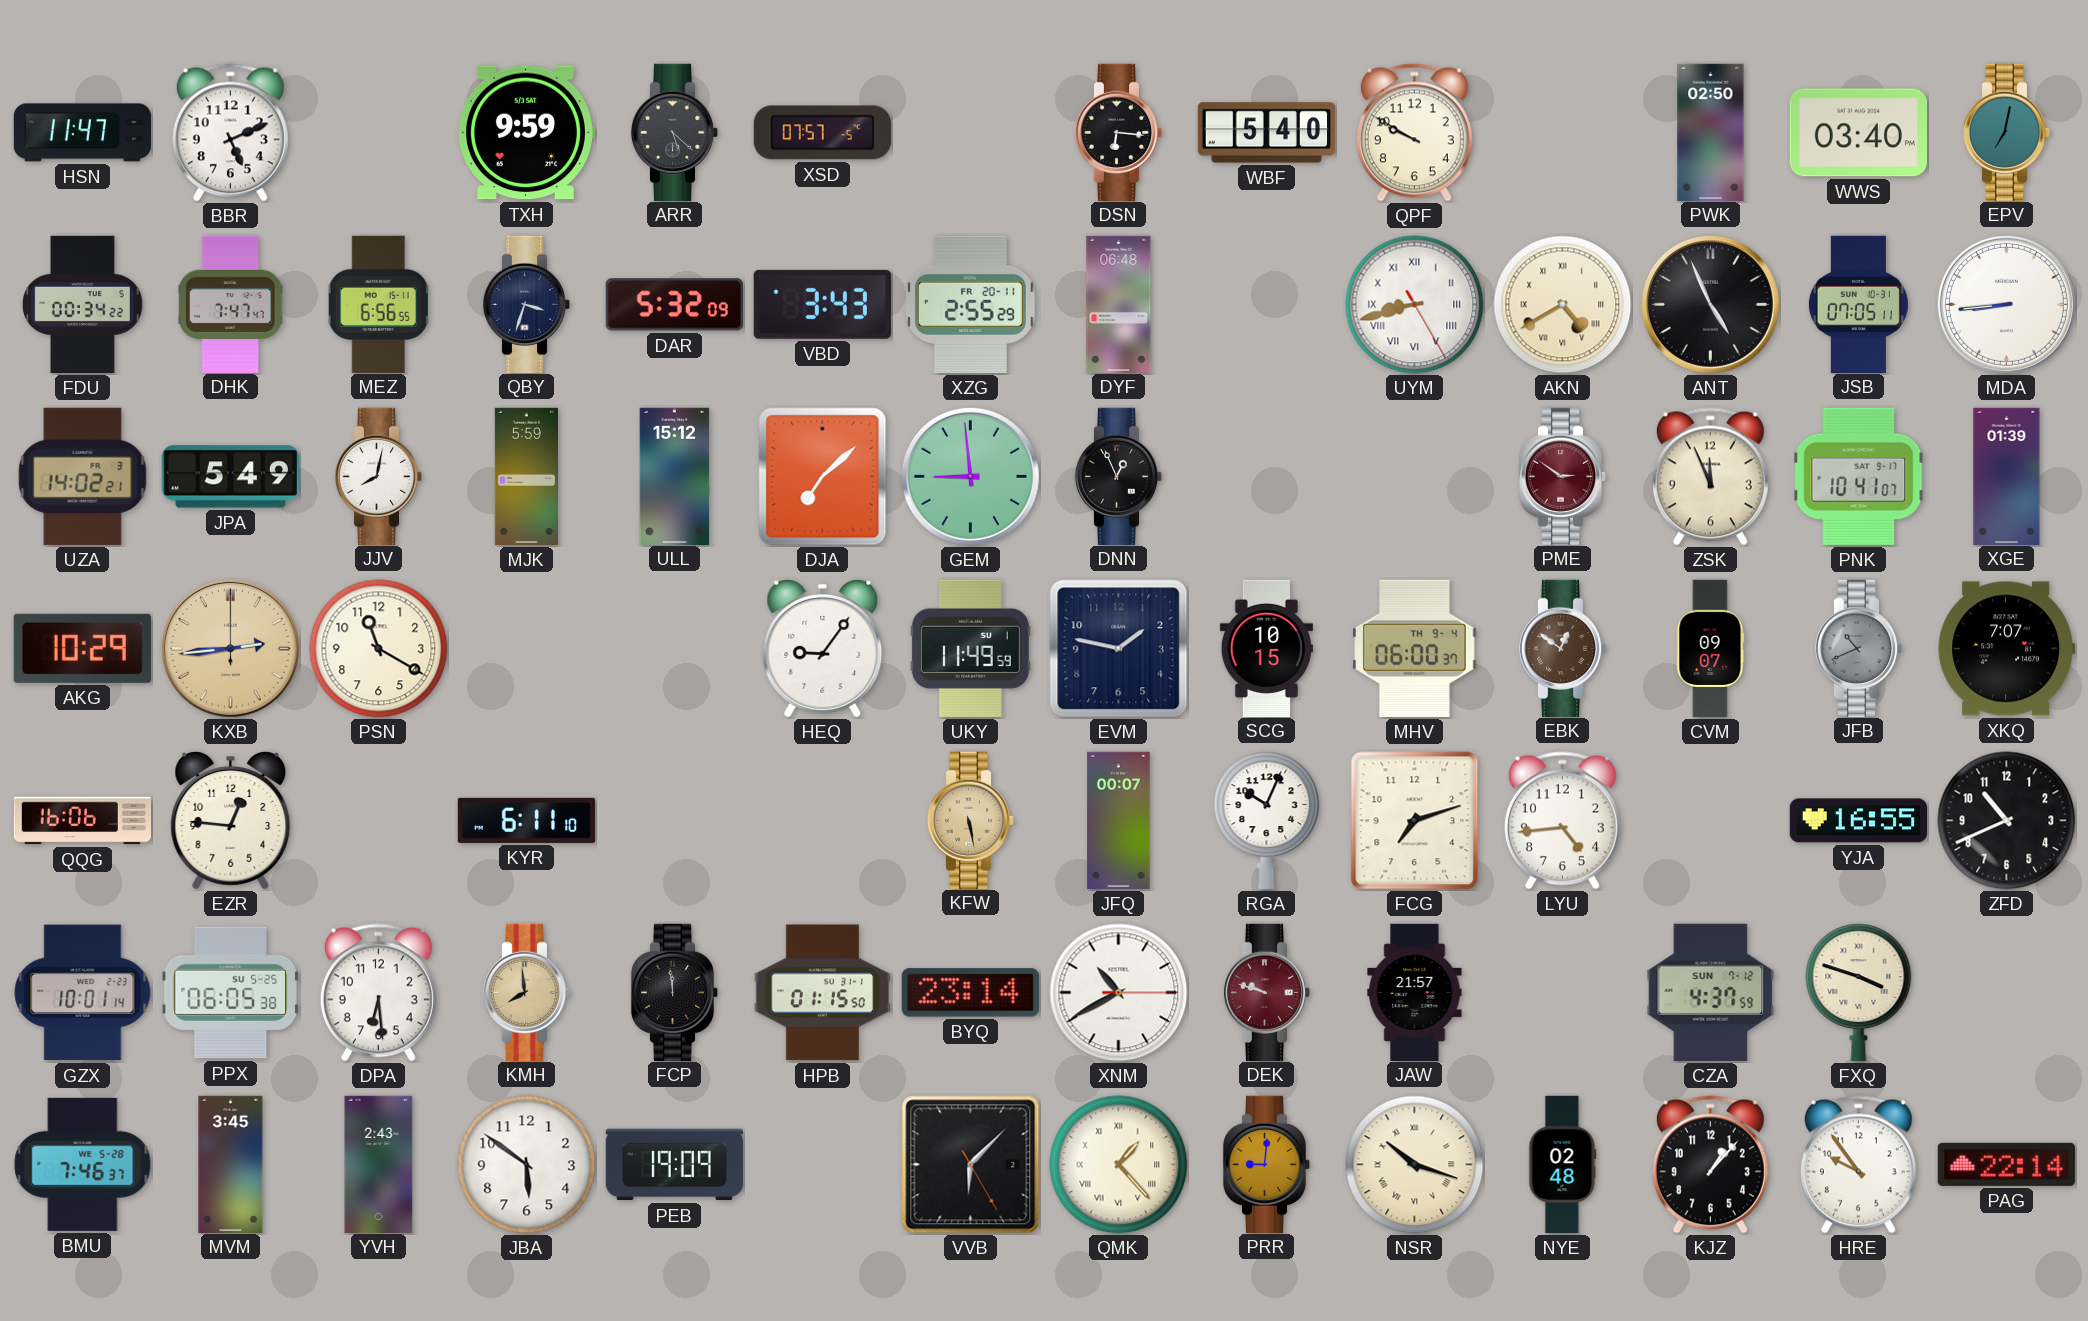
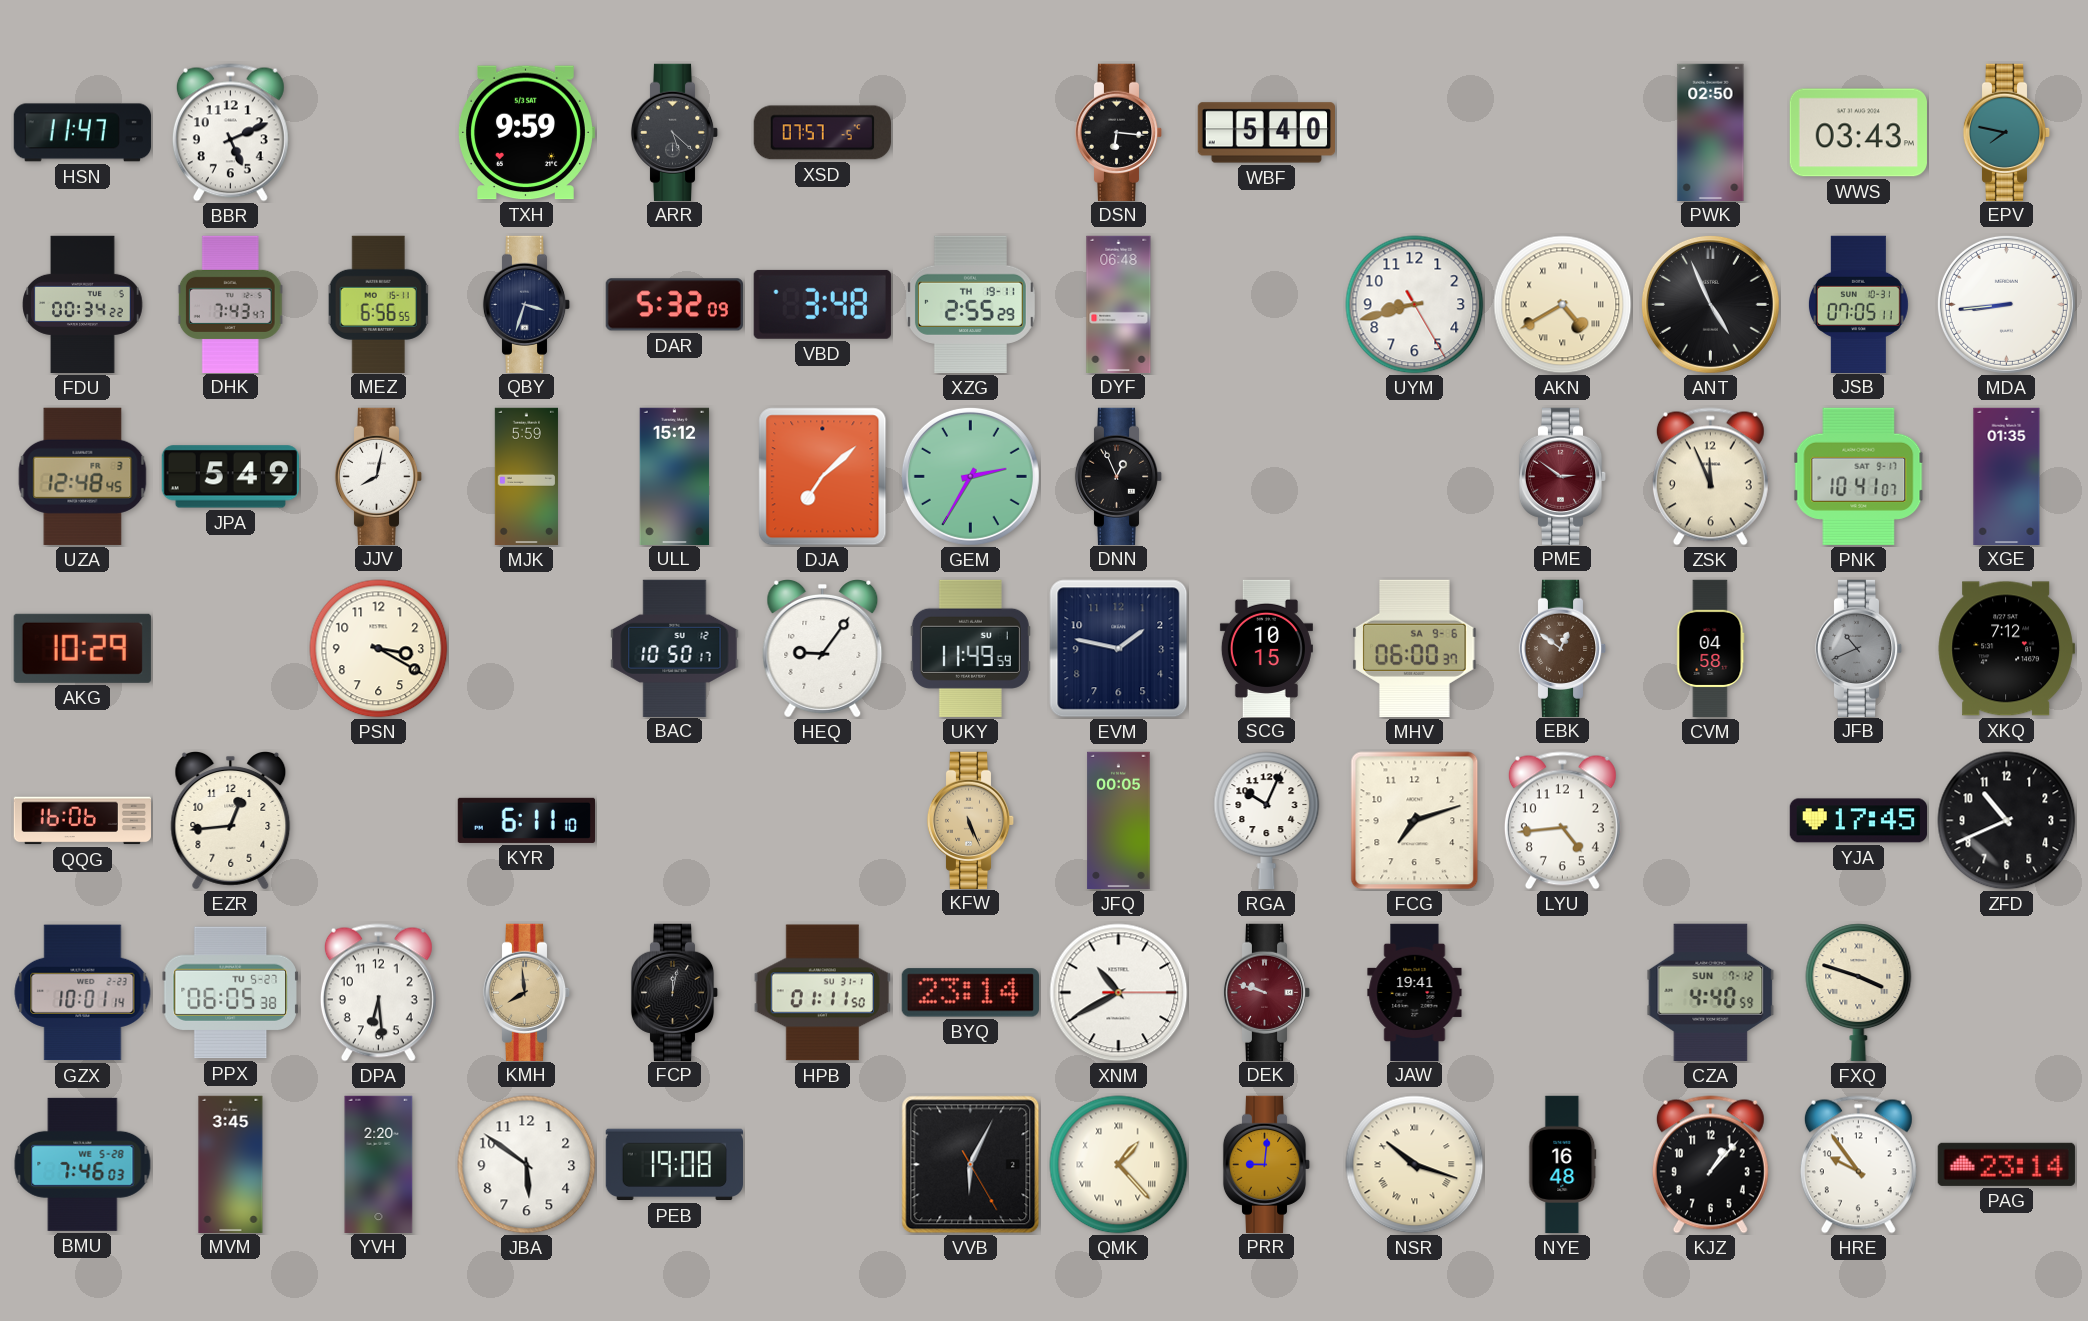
QPF: 9:50 -> none
WWS: 03:40 -> 03:43
EPV: 7:02 -> 7:47
DHK: 7:47 -> 7:43
VBD: 3:43 -> 3:48
XZG date: FR 20-11 -> TH 19-11
UYM numerals: Roman -> Arabic
UZA: 14:02 -> 12:48
GEM: 8:59 -> 2:35
XGE: 01:39 -> 01:35
KXB: 2:44 -> none
PSN: 11:20 -> 3:20
BAC: none -> 10:50
MHV date: TH 9-4 -> SA 9-6
CVM: 09:07 -> 04:58
XKQ: 7:07 -> 7:12
EZR: 12:46 -> 12:44
KFW: 5:28 -> 5:26
JFQ: 00:07 -> 00:05
YJA: 16:55 -> 17:45
PPX date: SU 5-25 -> TU 5-27
FCP: 11:59 -> 12:02
HPB: 01:15 -> 01:11
JAW: 21:57 -> 19:41
CZA: 4:37 -> 4:40
BMU: 7:46:37 -> 7:46:03
YVH: 2:43 -> 2:20
PEB: 19:09 -> 19:08
VVB: 6:07 -> 6:04
NYE: 02:48 -> 16:48
PAG: 22:14 -> 23:14
